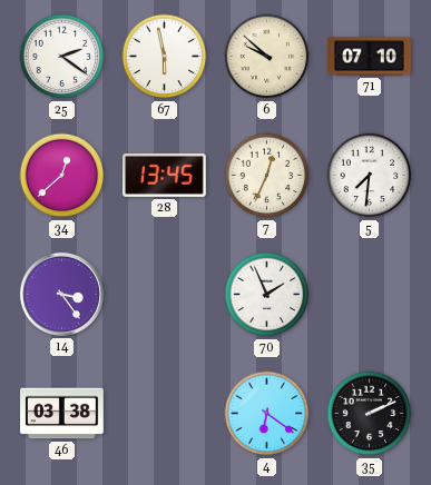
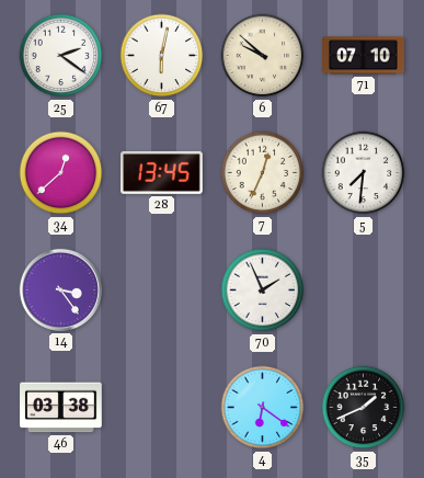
67: 5:58 -> 6:02
35: 2:11 -> 1:41
